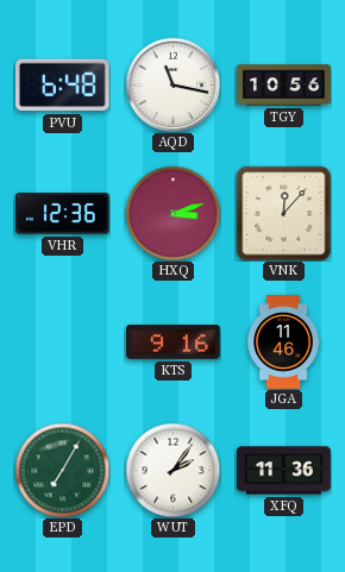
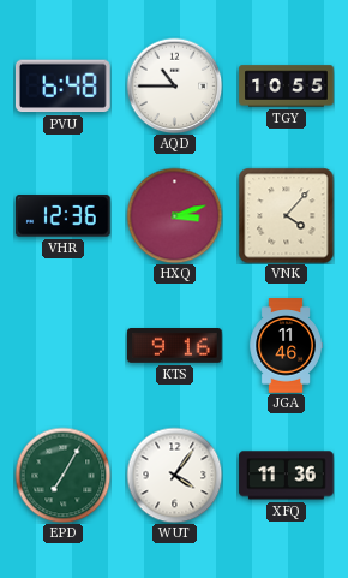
AQD: 11:17 -> 10:45
TGY: 10:56 -> 10:55
VNK: 12:07 -> 4:07
WUT: 2:06 -> 4:06
